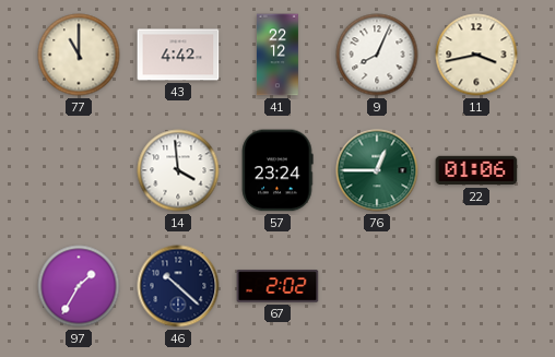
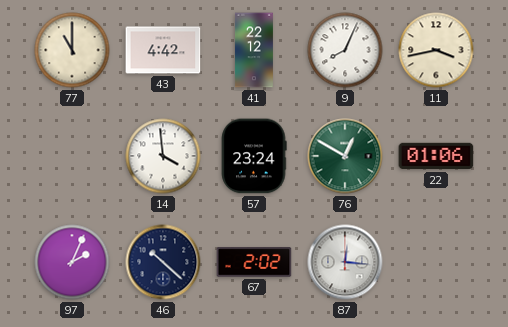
76: 12:45 -> 12:50
97: 1:35 -> 2:04
87: none -> 12:16
